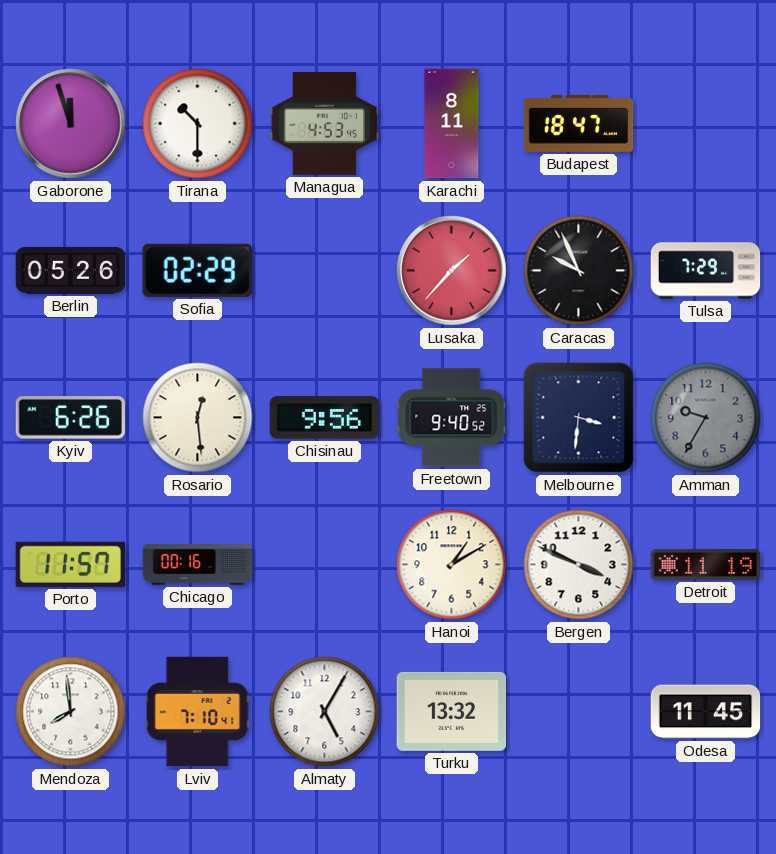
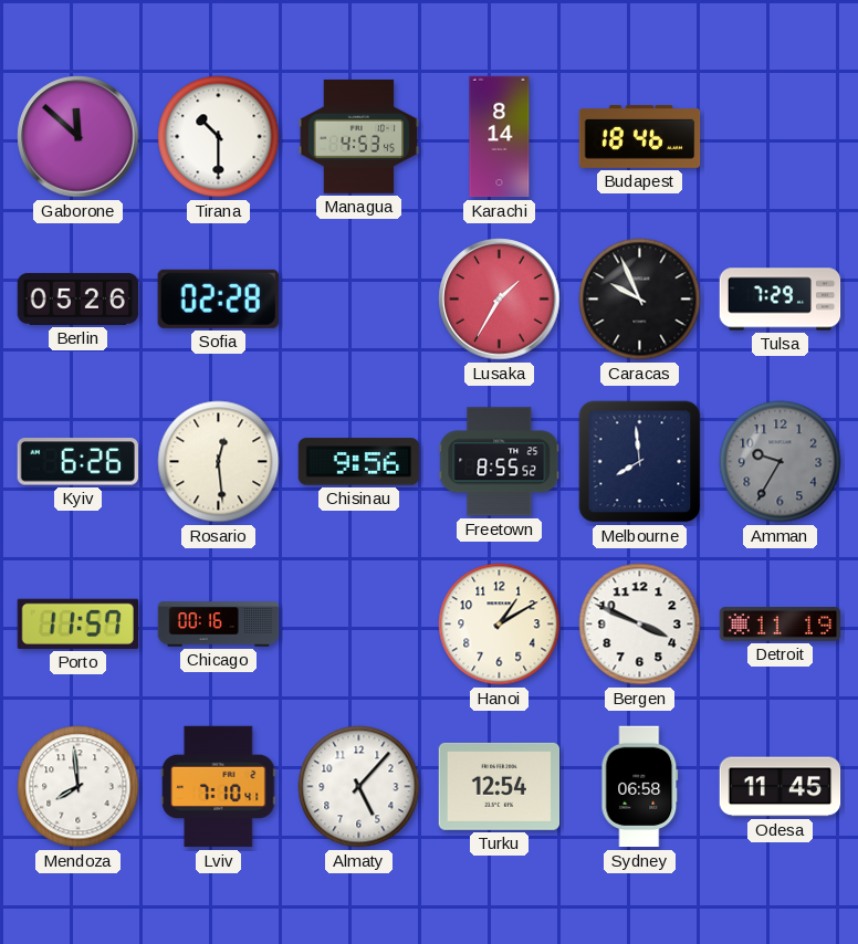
Gaborone: 11:57 -> 11:52
Karachi: 8:11 -> 8:14
Budapest: 18:47 -> 18:46
Sofia: 02:29 -> 02:28
Lusaka: 1:37 -> 1:35
Freetown: 9:40 -> 8:55
Melbourne: 3:31 -> 7:59
Almaty: 5:05 -> 5:07
Turku: 13:32 -> 12:54
Sydney: none -> 06:58
